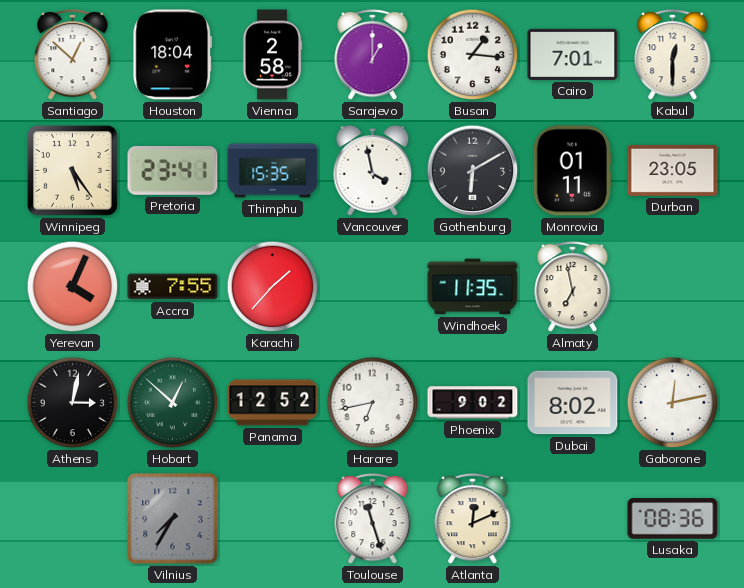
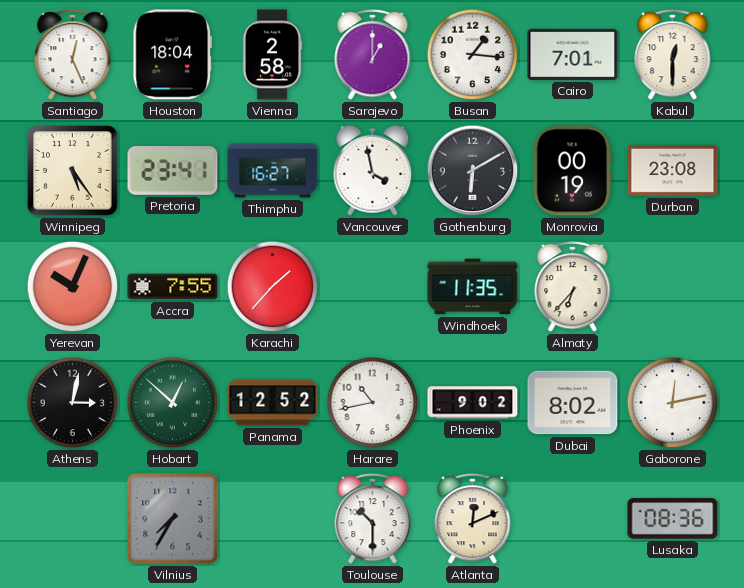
Santiago: 12:52 -> 12:26
Thimphu: 15:35 -> 16:27
Monrovia: 01:11 -> 00:19
Durban: 23:05 -> 23:08
Yerevan: 4:04 -> 10:04
Almaty: 6:58 -> 6:37
Harare: 6:43 -> 10:43
Toulouse: 11:27 -> 10:30
